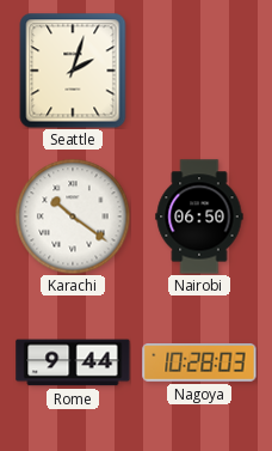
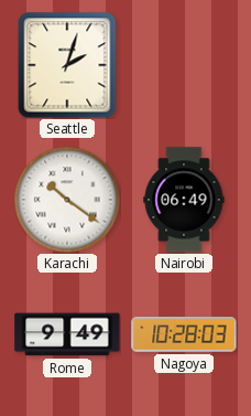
Nairobi: 06:50 -> 06:49
Rome: 9:44 -> 9:49
